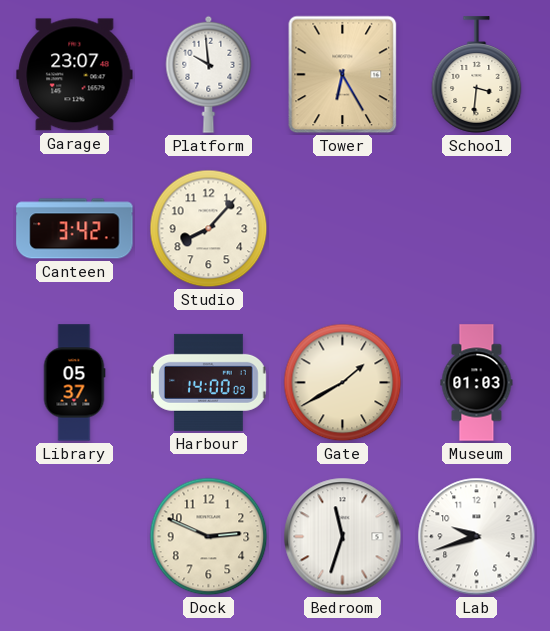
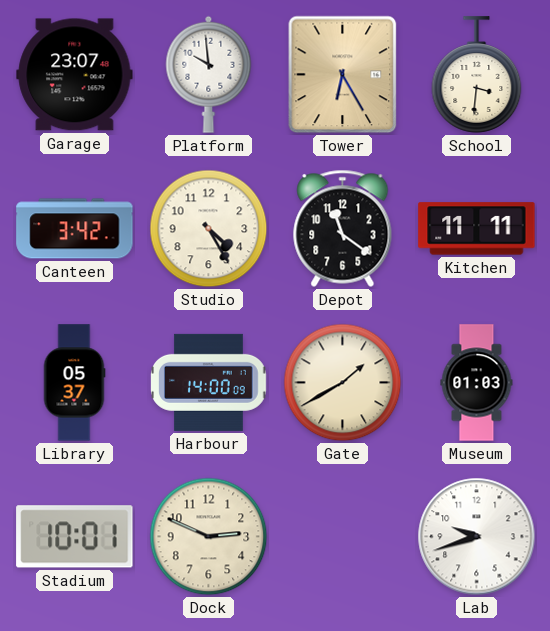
Studio: 8:07 -> 4:25
Depot: none -> 11:21
Kitchen: none -> 11:11
Stadium: none -> 10:01
Bedroom: 11:33 -> none
